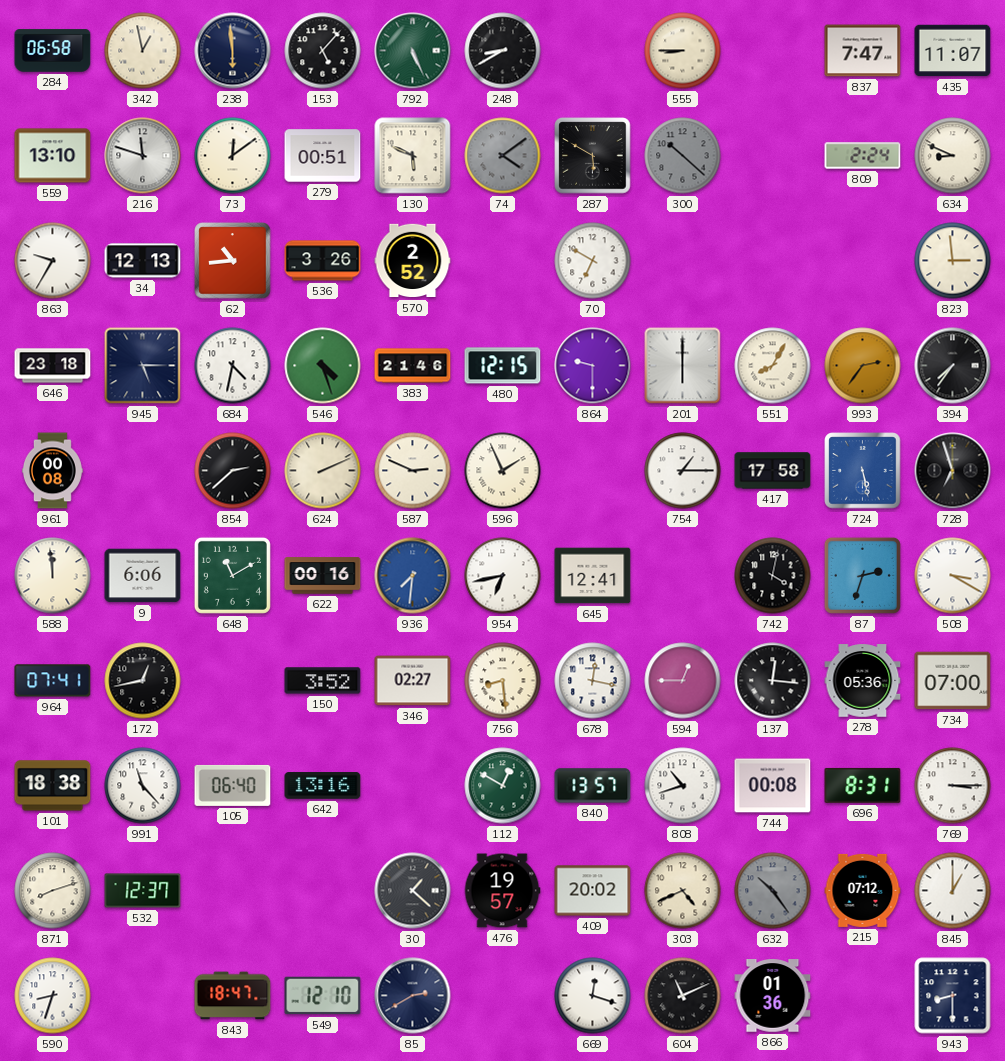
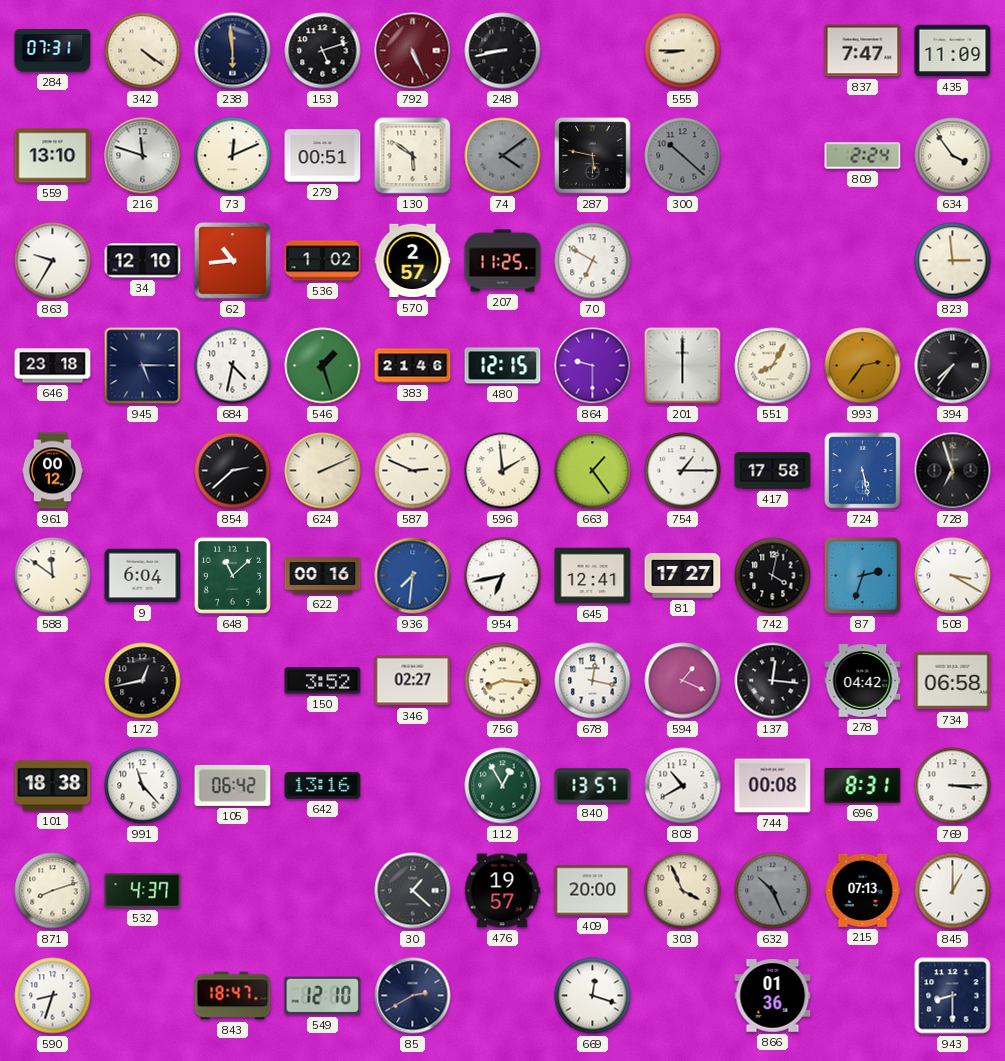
284: 06:58 -> 07:31
342: 12:58 -> 4:21
153: 5:07 -> 5:12
792 dial: green -> burgundy
248: 8:40 -> 8:43
435: 11:07 -> 11:09
73: 12:09 -> 12:11
130: 5:49 -> 5:51
287: 5:50 -> 5:47
634: 8:49 -> 3:54
34: 12:13 -> 12:10
536: 3:26 -> 1:02
570: 2:52 -> 2:57
207: none -> 11:25
546: 4:27 -> 1:27
961: 00:08 -> 00:12
596: 1:56 -> 1:59
663: none -> 1:24
588: 11:59 -> 11:51
9: 6:06 -> 6:04
648: 11:10 -> 11:08
81: none -> 17:27
964: 07:41 -> none
756: 8:29 -> 8:16
594: 12:45 -> 1:19
278: 05:36 -> 04:42
734: 07:00 -> 06:58
105: 06:40 -> 06:42
112: 12:50 -> 12:55
808: 10:42 -> 10:40
532: 12:37 -> 4:37
409: 20:02 -> 20:00
303: 4:41 -> 3:56
632: 10:24 -> 10:26
215: 07:12 -> 07:13
604: 11:11 -> none
